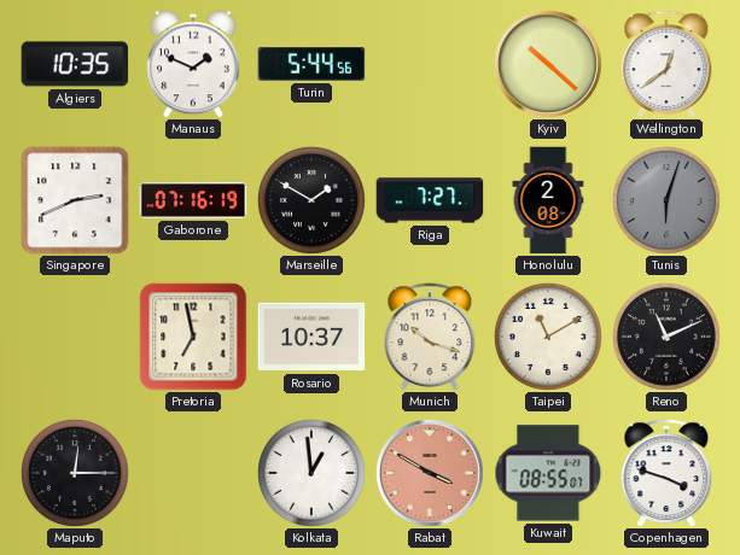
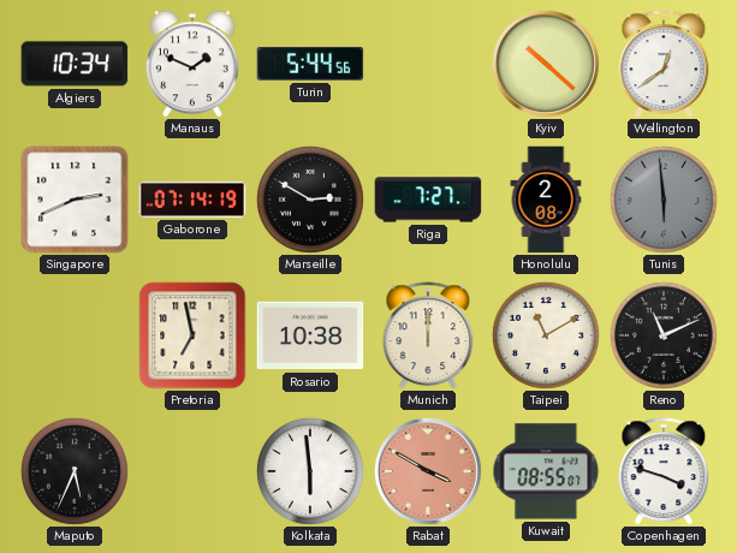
Algiers: 10:35 -> 10:34
Gaborone: 07:16 -> 07:14
Marseille: 1:50 -> 2:50
Tunis: 6:03 -> 5:59
Rosario: 10:37 -> 10:38
Munich: 10:18 -> 12:00
Maputo: 12:15 -> 5:34
Kolkata: 12:59 -> 5:59
